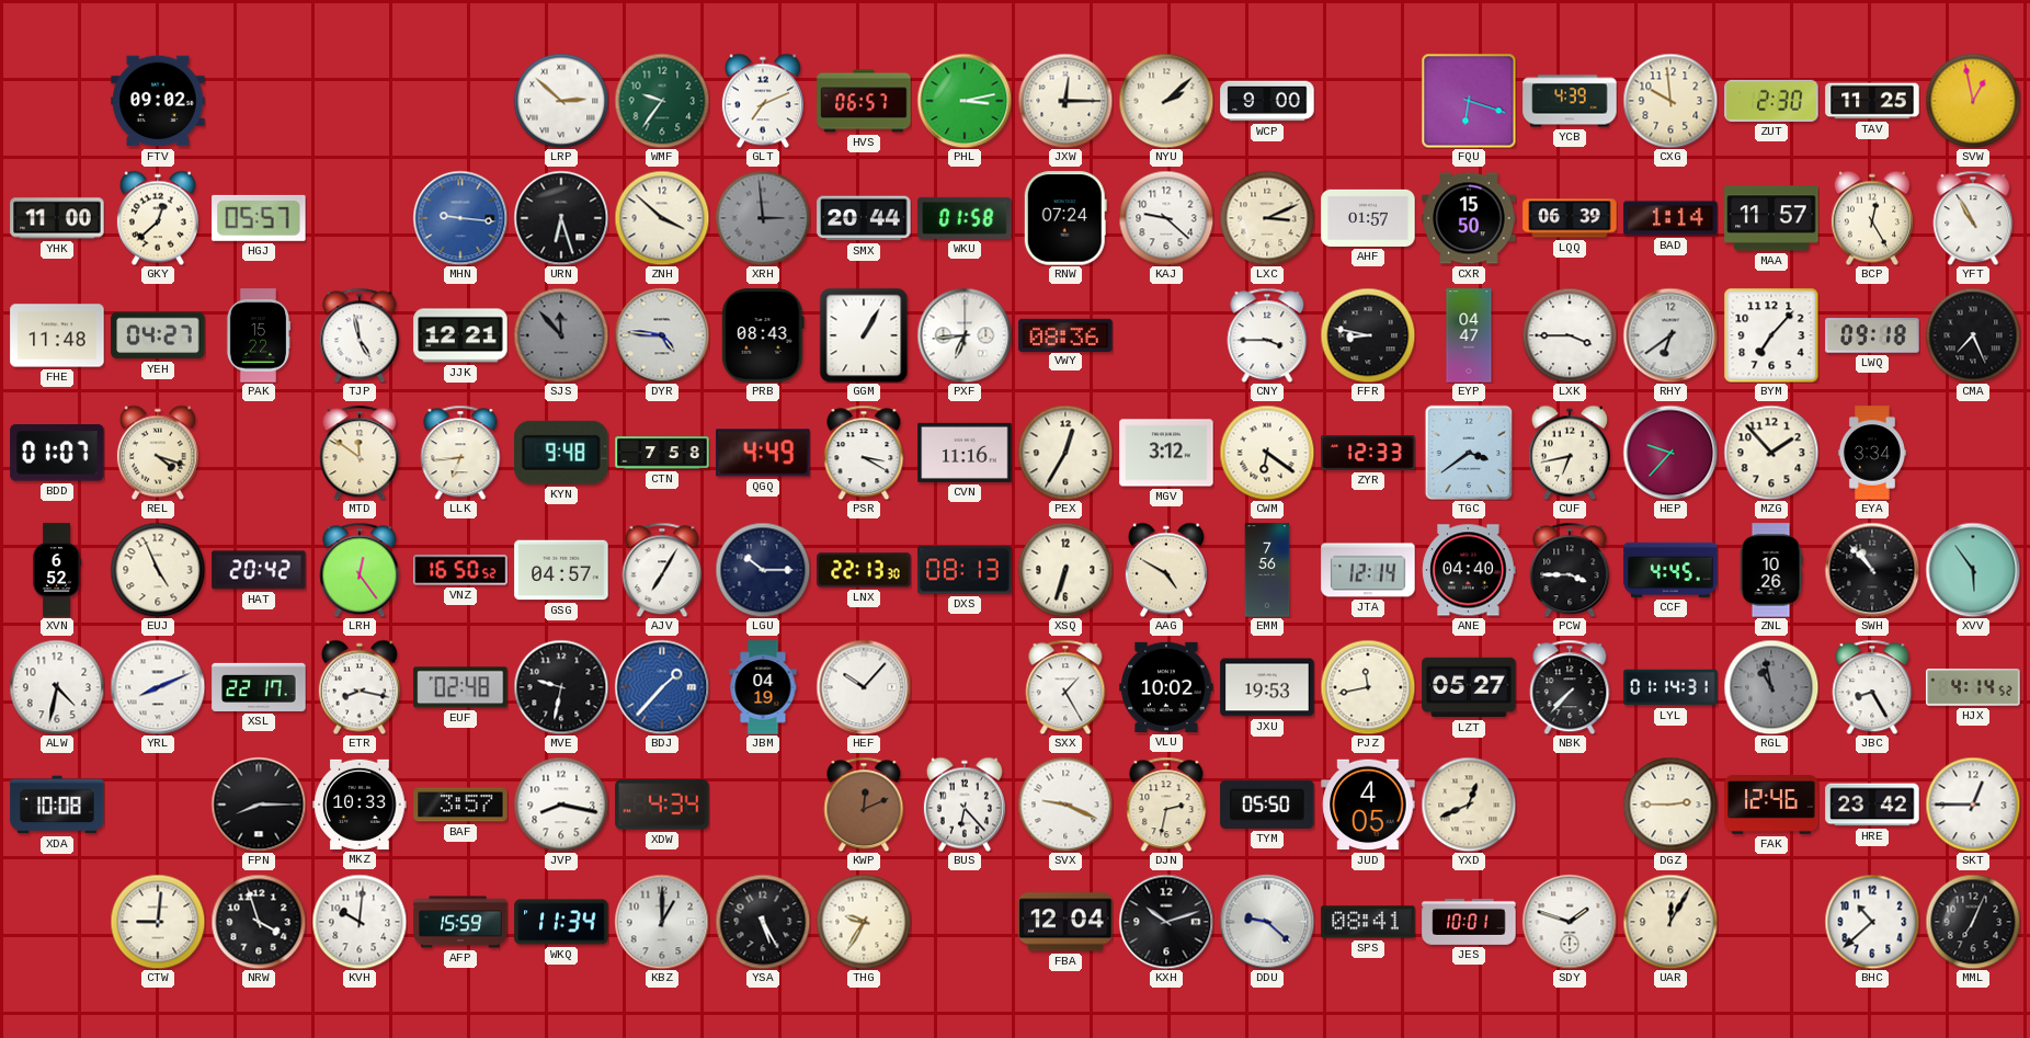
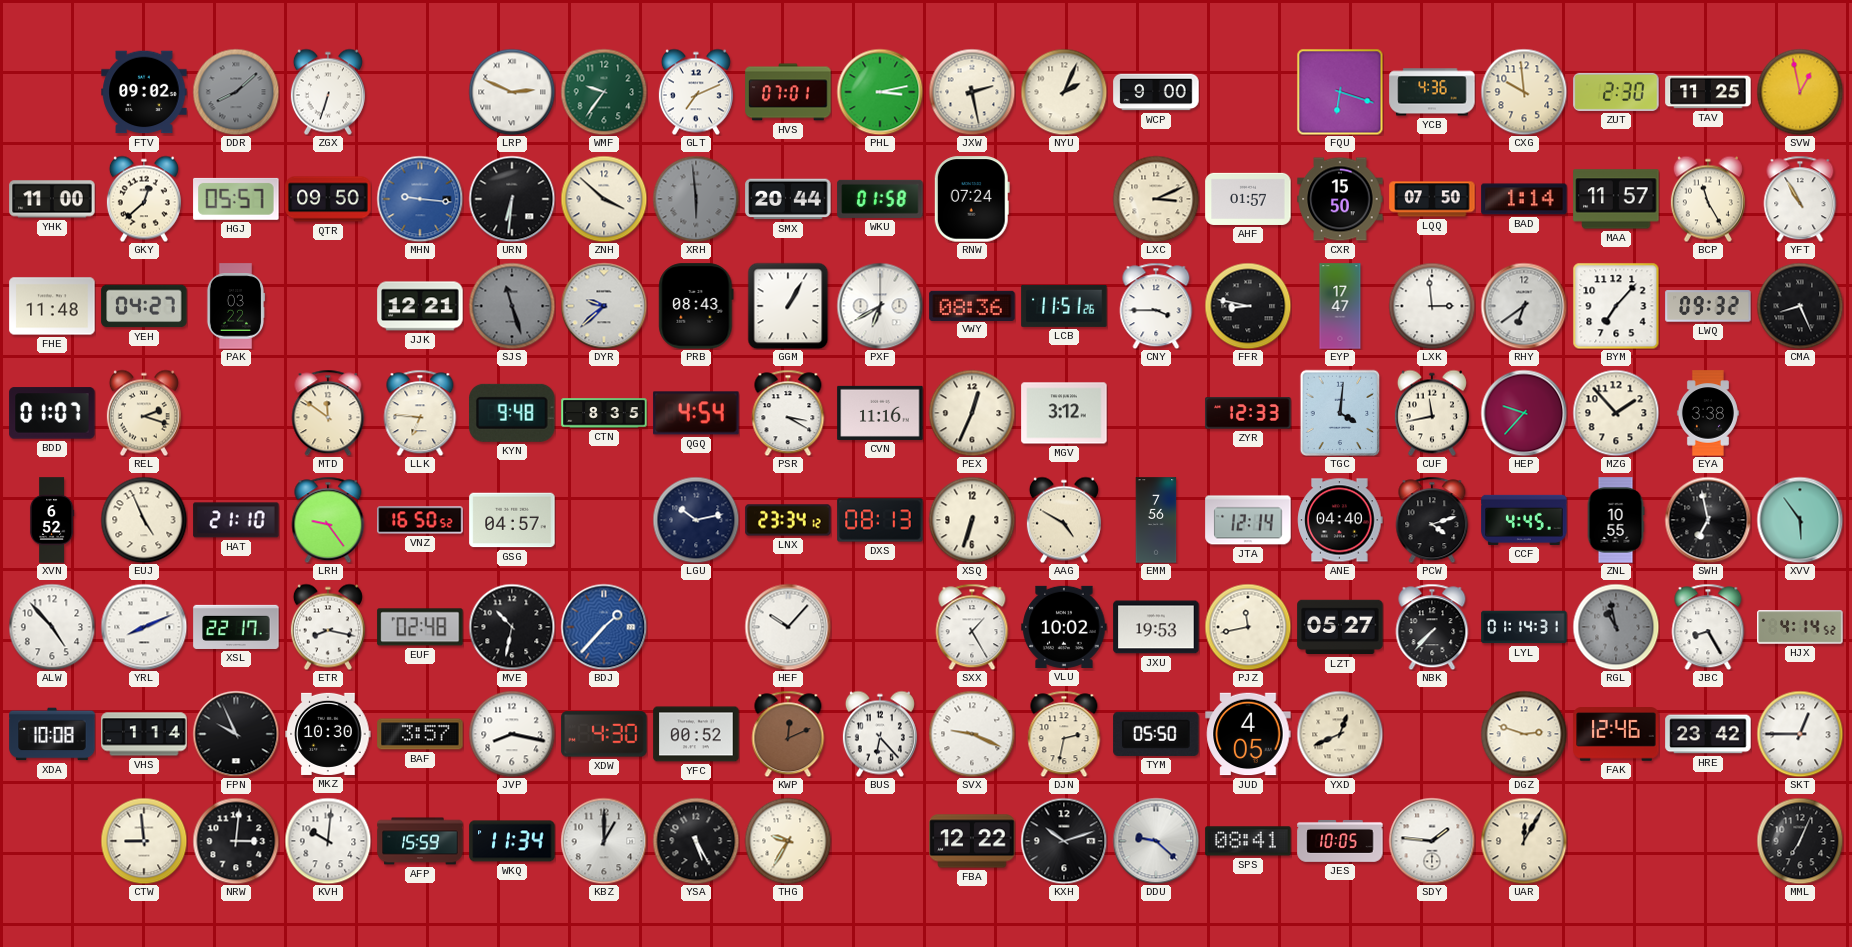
DDR: none -> 8:08
ZGX: none -> 6:33
LRP: 2:52 -> 2:49
HVS: 06:57 -> 07:01
JXW: 12:15 -> 2:28
NYU: 2:08 -> 2:04
YCB: 4:39 -> 4:36
QTR: none -> 09:50
URN: 6:27 -> 6:31
XRH: 2:59 -> 5:59
KAJ: 9:22 -> none
LQQ: 06:39 -> 07:50
BCP: 12:25 -> 11:25
PAK: 15:22 -> 03:22
TJP: 4:58 -> none
SJS: 11:53 -> 11:27
DYR: 4:46 -> 9:38
PXF: 6:44 -> 6:40
LCB: none -> 11:51
EYP: 04:47 -> 17:47
LXK: 3:45 -> 2:59
LWQ: 09:18 -> 09:32
CMA: 7:26 -> 8:26
REL: 4:18 -> 2:18
LLK: 6:44 -> 6:46
CTN: 7:58 -> 8:35
QGQ: 4:49 -> 4:54
PEX: 12:35 -> 12:34
CWM: 6:21 -> none
TGC: 3:39 -> 4:01
CUF: 6:43 -> 11:43
EYA: 3:34 -> 3:38
HAT: 20:42 -> 21:10
LRH: 12:24 -> 9:24
AJV: 7:05 -> none
LGU: 10:15 -> 10:13
LNX: 22:13 -> 23:34
PCW: 3:45 -> 4:12
ZNL: 10:26 -> 10:55
SWH: 10:53 -> 6:58
ALW: 4:32 -> 4:53
MVE: 9:32 -> 10:32
JBM: 04:19 -> none
VHS: none -> 1:14
FPN: 8:15 -> 9:56
MKZ: 10:33 -> 10:30
XDW: 4:34 -> 4:30
YFC: none -> 00:52
DGZ: 2:45 -> 2:48
CTW: 9:01 -> 8:59
NRW: 3:57 -> 3:01
FBA: 12:04 -> 12:22
JES: 10:01 -> 10:05
SDY: 1:48 -> 1:46
BHC: 10:38 -> none
